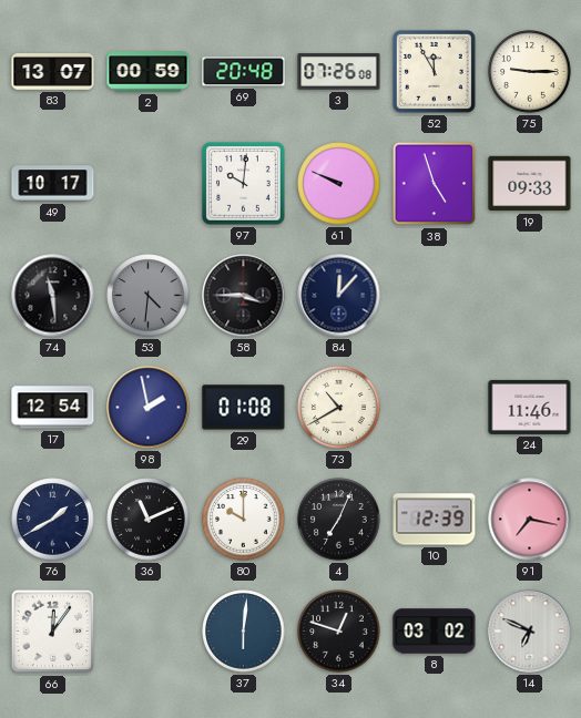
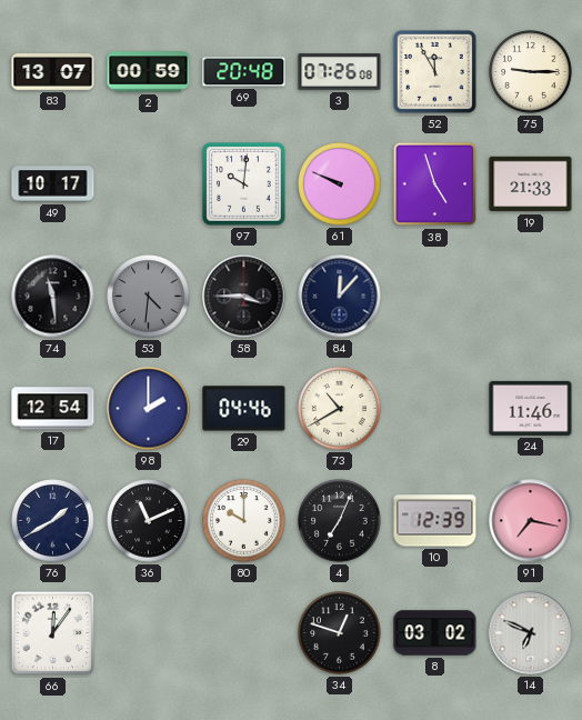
19: 09:33 -> 21:33
98: 1:58 -> 2:00
29: 01:08 -> 04:46
37: 6:01 -> none
